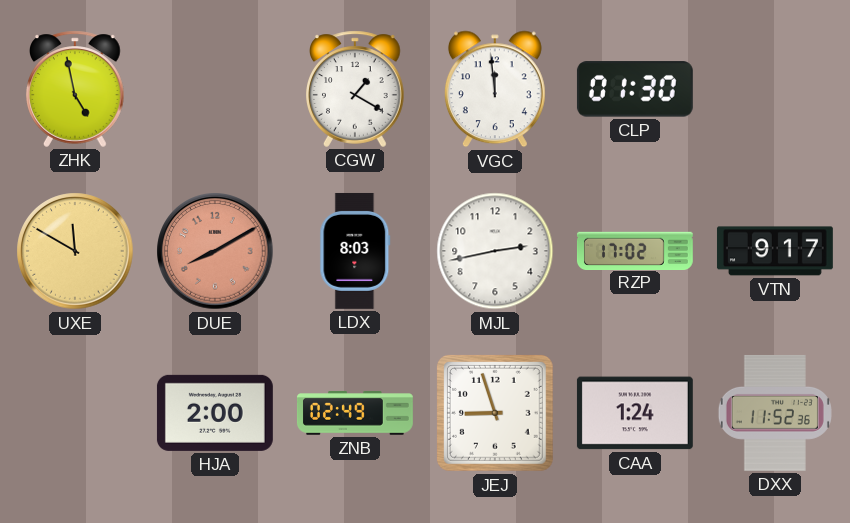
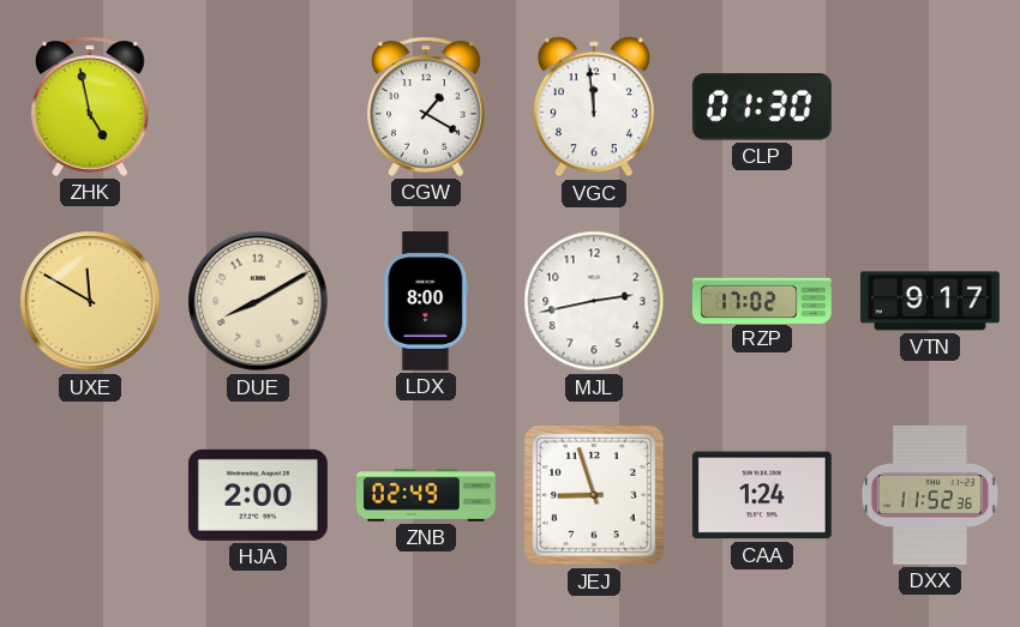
DUE dial: salmon -> cream
LDX: 8:03 -> 8:00
